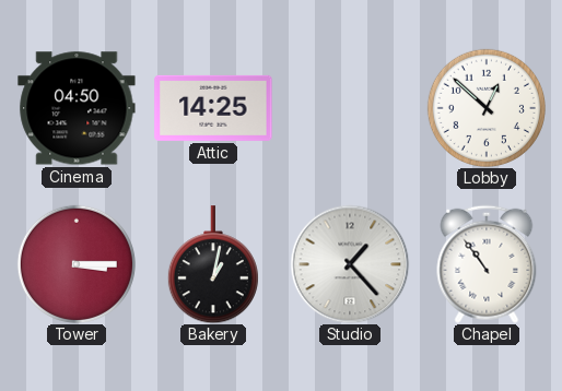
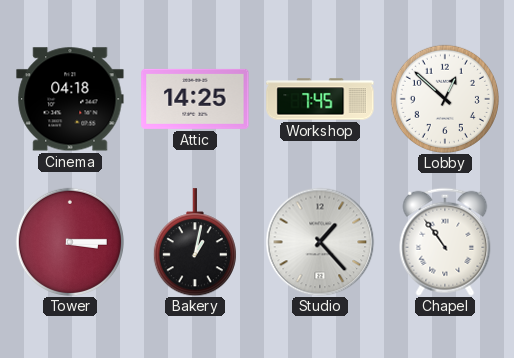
Cinema: 04:50 -> 04:18
Workshop: none -> 7:45
